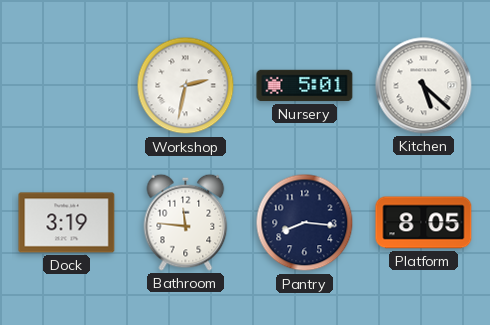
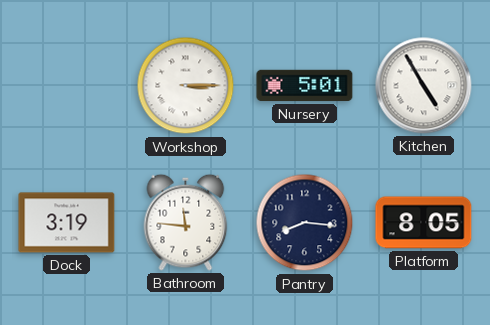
Workshop: 2:32 -> 3:15
Kitchen: 5:22 -> 4:55
